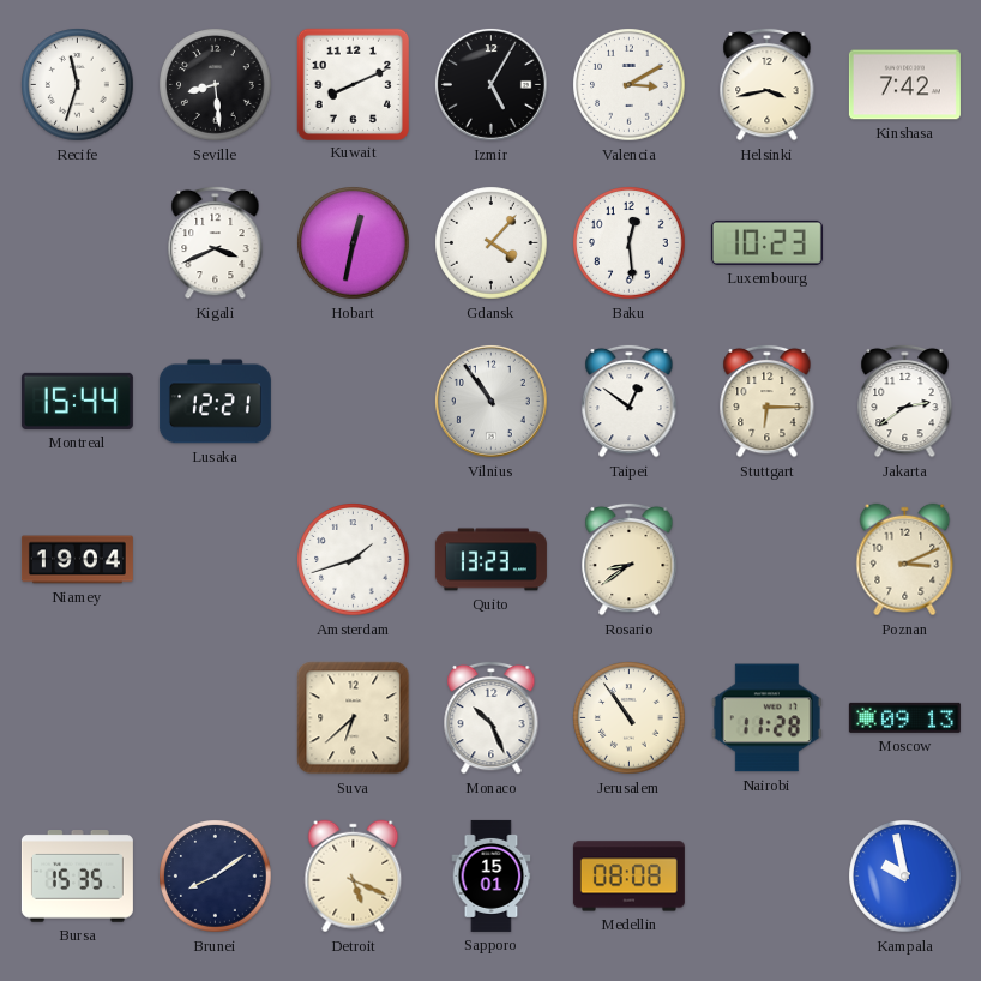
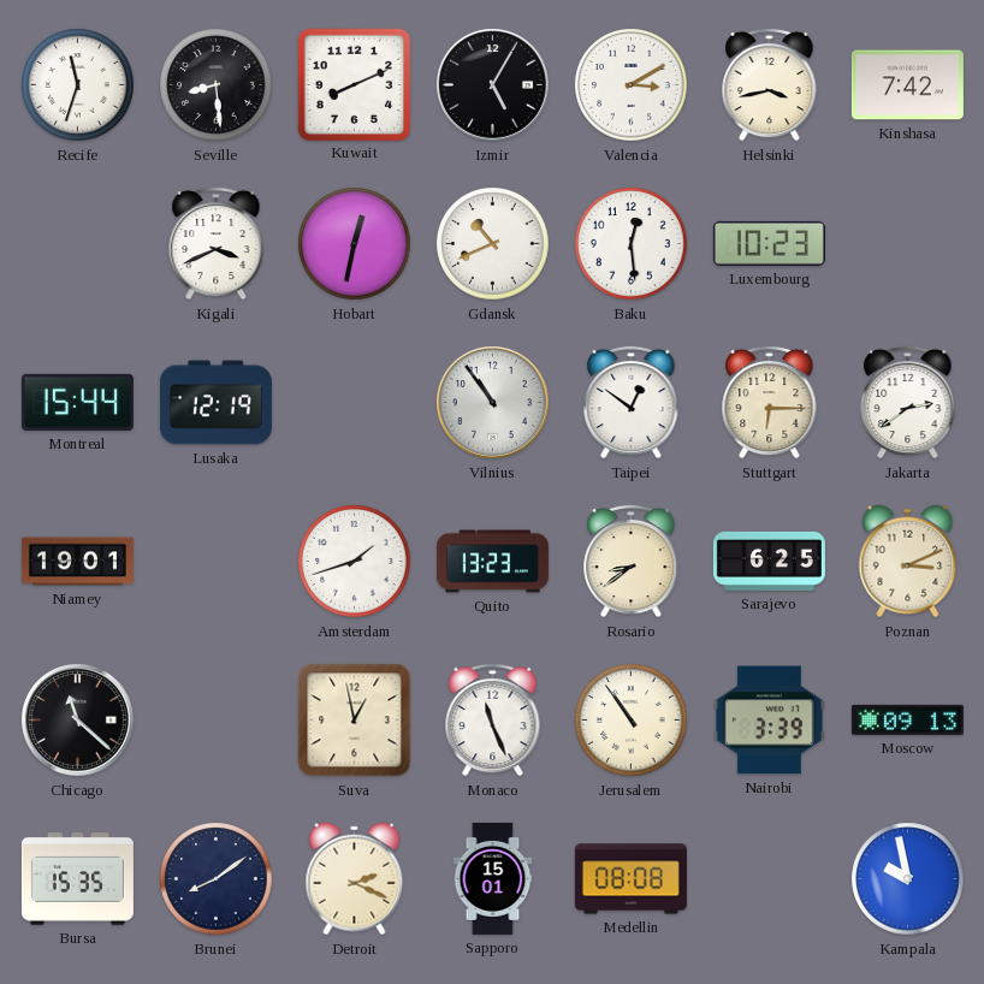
Gdansk: 4:07 -> 10:41
Lusaka: 12:21 -> 12:19
Niamey: 19:04 -> 19:01
Sarajevo: none -> 6:25
Chicago: none -> 11:22
Suva: 6:38 -> 12:58
Monaco: 10:26 -> 11:26
Nairobi: 11:28 -> 3:39
Detroit: 5:19 -> 2:19
